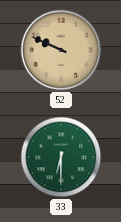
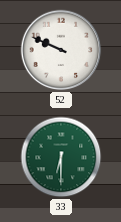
52 dial: champagne -> white
